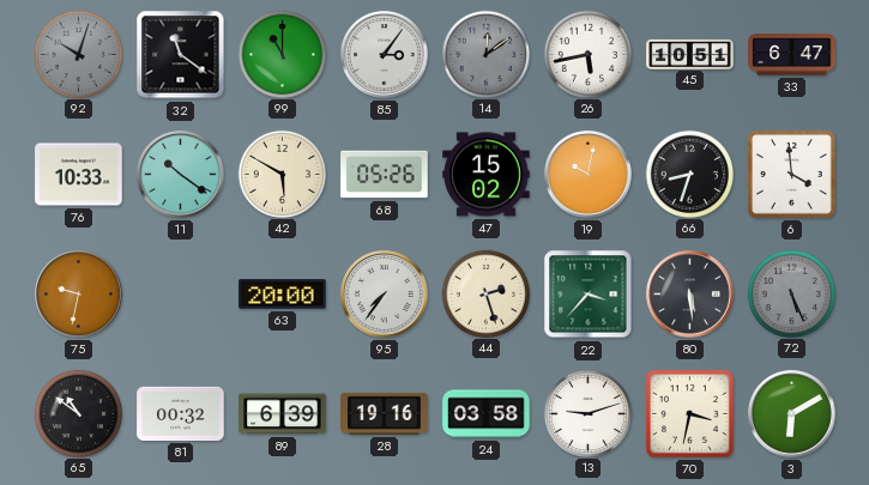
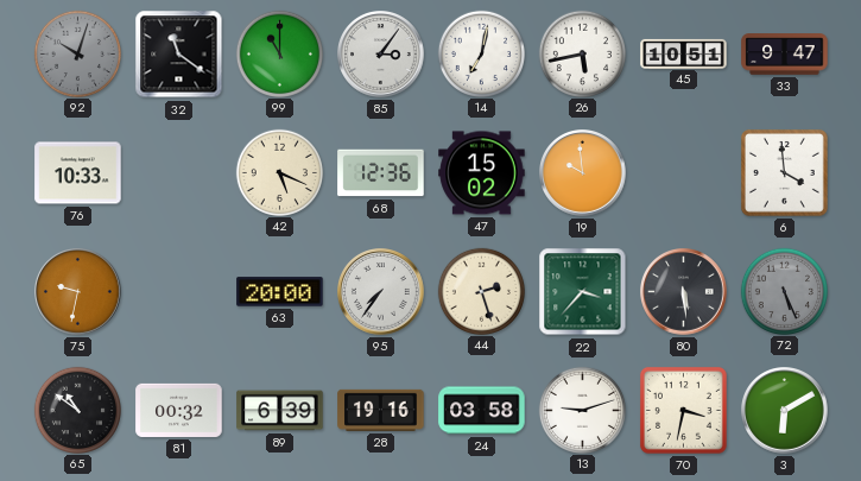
14: 12:09 -> 7:02
14 dial: grey -> white
33: 6:47 -> 9:47
11: 10:21 -> none
42: 5:50 -> 5:19
68: 05:26 -> 12:36
19: 10:02 -> 9:59
66: 8:33 -> none
